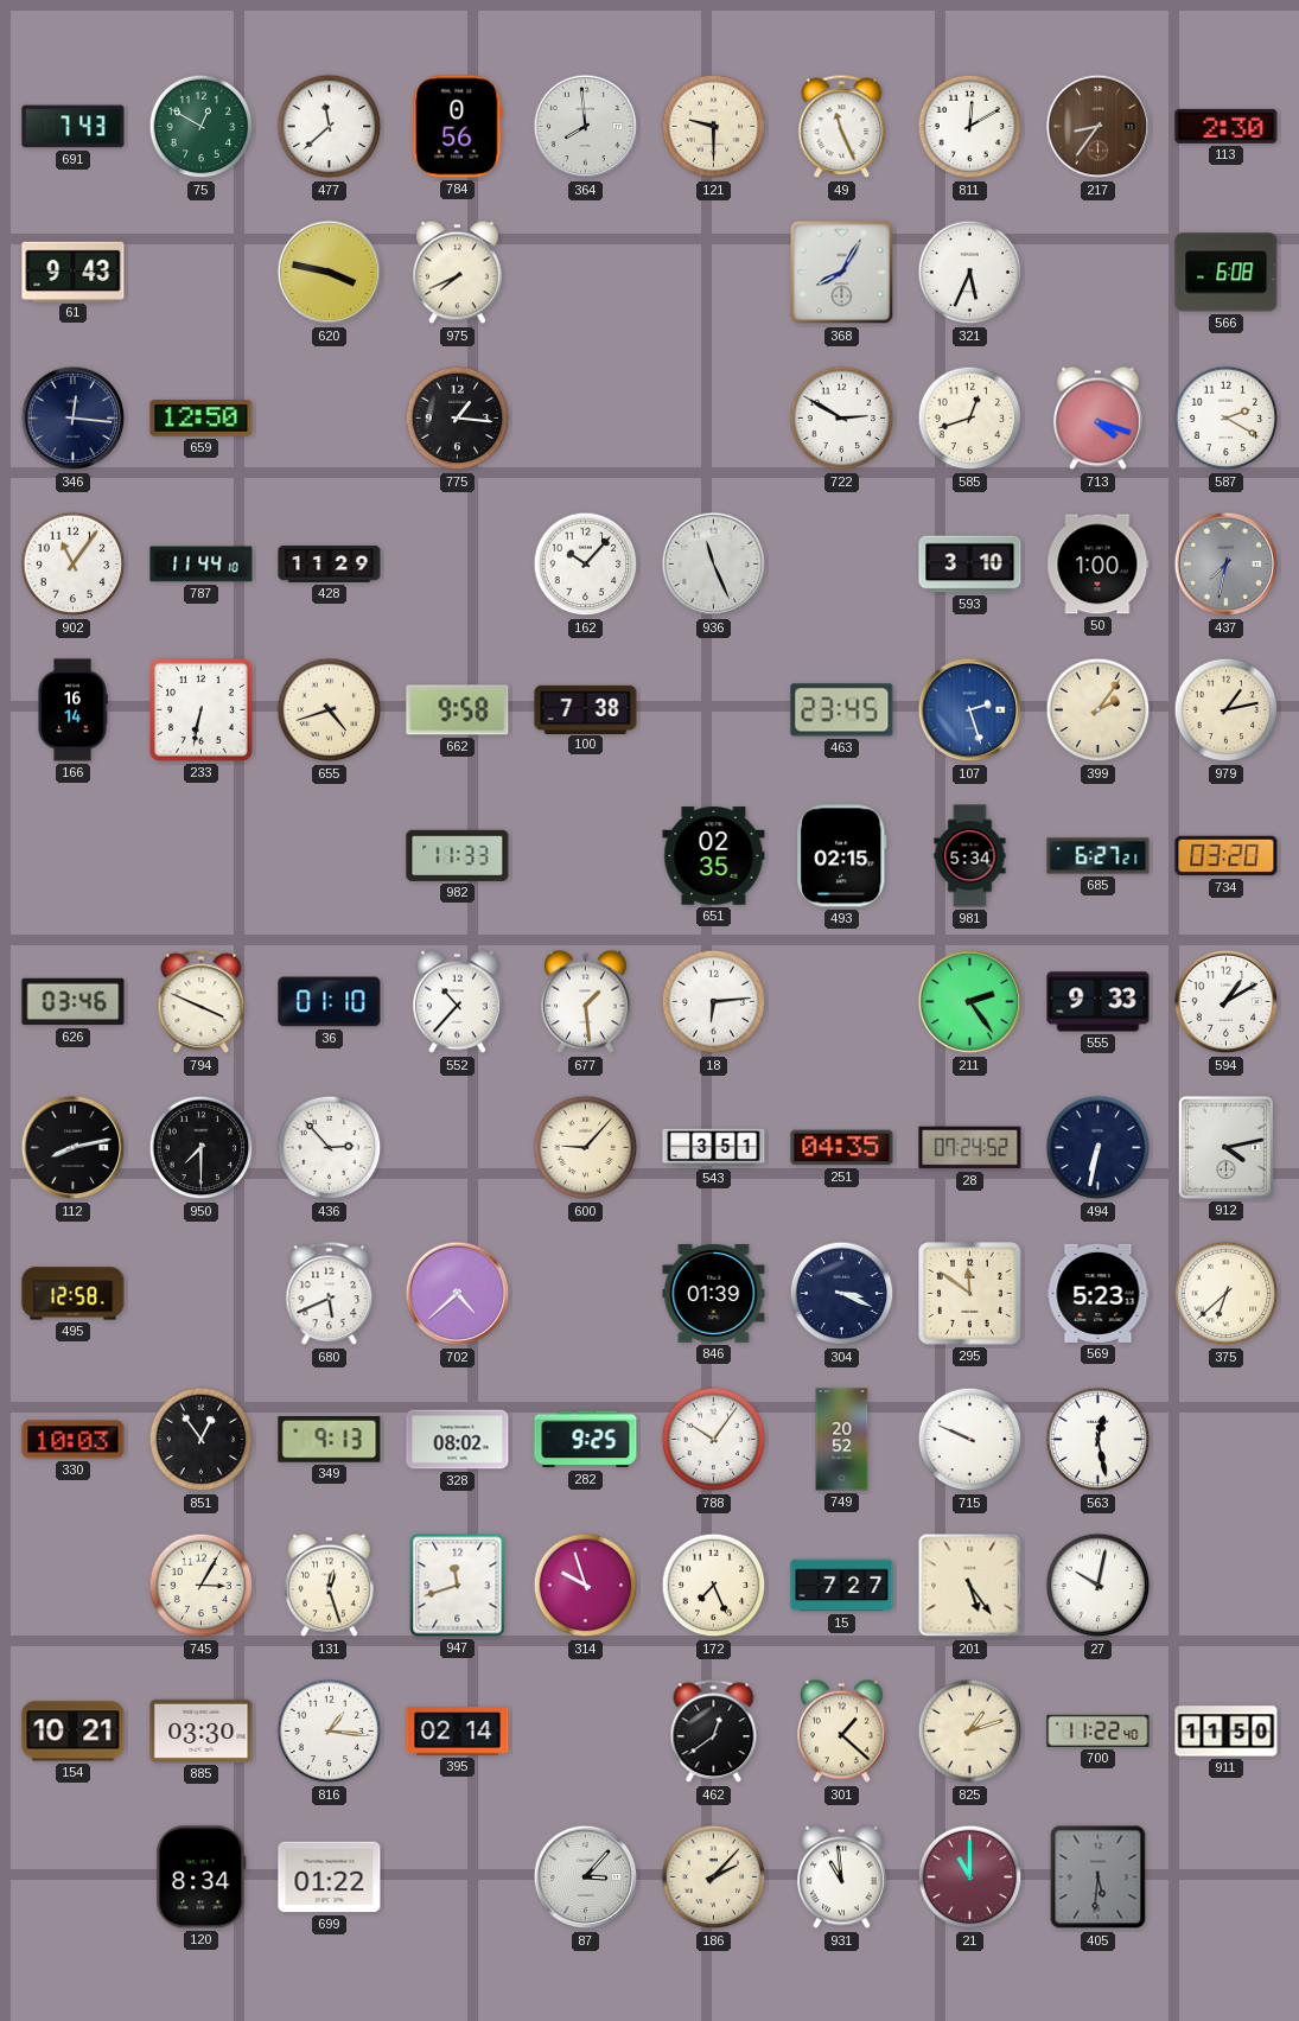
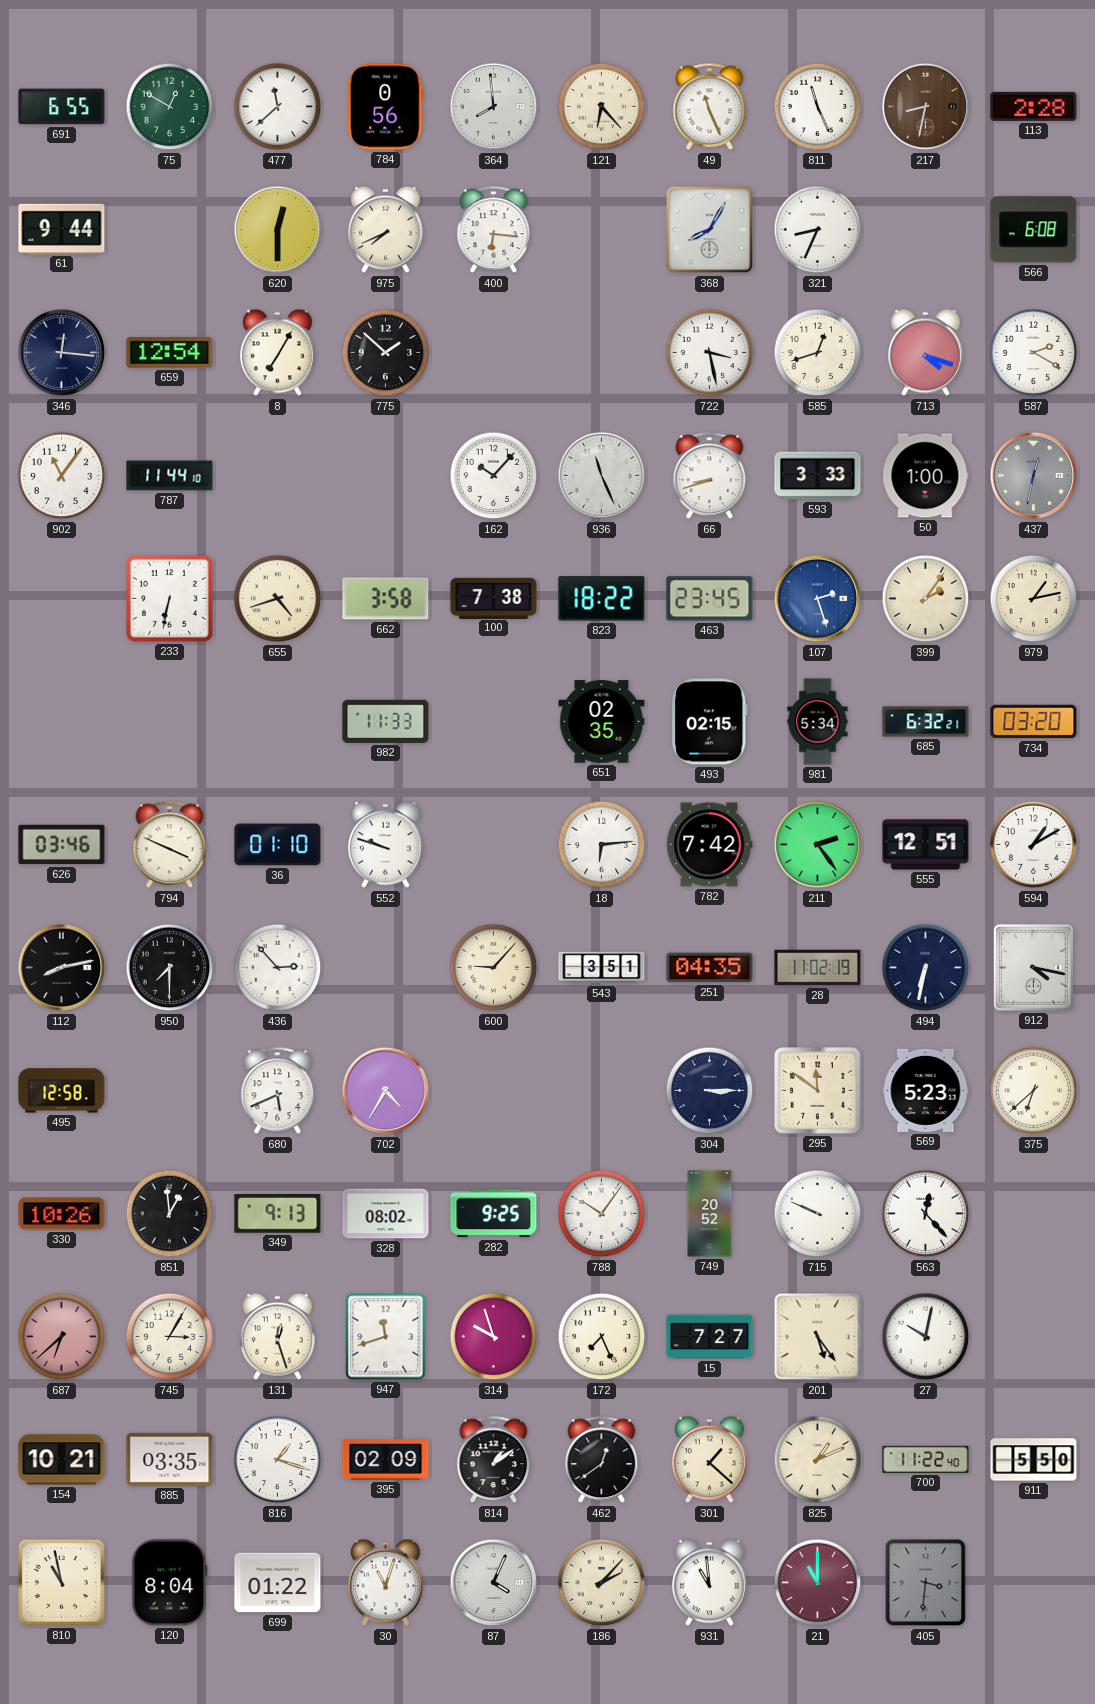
691: 7:43 -> 6:55
121: 9:30 -> 6:23
811: 12:10 -> 11:26
217: 8:36 -> 8:32
113: 2:30 -> 2:28
61: 9:43 -> 9:44
620: 3:47 -> 12:30
400: none -> 6:16
321: 5:34 -> 8:34
659: 12:50 -> 12:54
8: none -> 7:05
775: 1:16 -> 1:52
722: 2:50 -> 3:28
428: 11:29 -> none
66: none -> 8:42
593: 3:10 -> 3:33
437: 7:32 -> 12:32
166: 16:14 -> none
662: 9:58 -> 3:58
823: none -> 18:22
685: 6:27 -> 6:32
552: 10:37 -> 9:48
677: 1:29 -> none
782: none -> 7:42
555: 9:33 -> 12:51
28: 07:24 -> 11:02
912: 4:13 -> 4:17
702: 4:38 -> 4:35
846: 01:39 -> none
304: 3:19 -> 3:15
330: 10:03 -> 10:26
851: 12:54 -> 12:59
563: 12:28 -> 12:23
687: none -> 6:38
885: 03:30 -> 03:35
816: 1:16 -> 1:18
395: 02:14 -> 02:09
814: none -> 1:09
825: 1:12 -> 1:11
911: 11:50 -> 5:50
810: none -> 10:58
120: 8:34 -> 8:04
30: none -> 11:03
87: 3:07 -> 4:04
405: 5:31 -> 3:31
